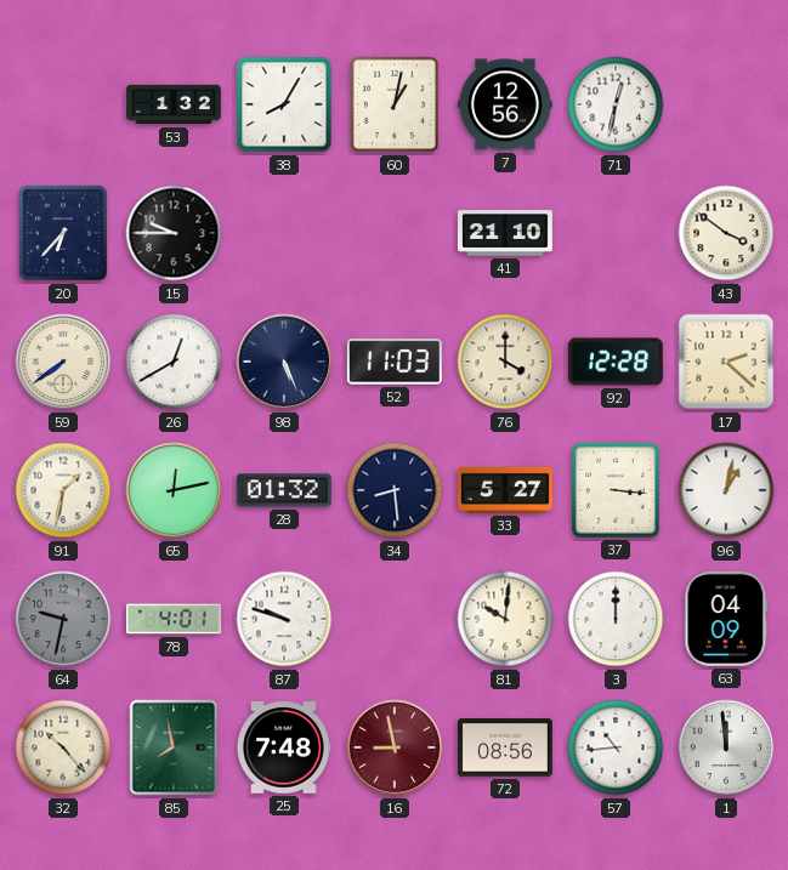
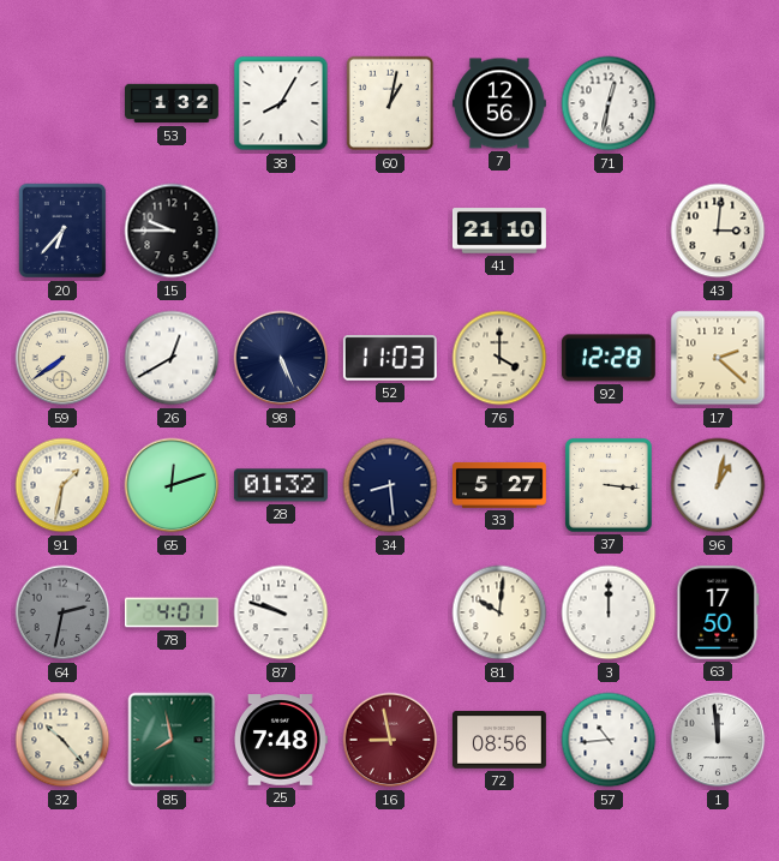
43: 3:51 -> 3:01
65: 12:13 -> 12:12
64: 9:32 -> 2:32
63: 04:09 -> 17:50
